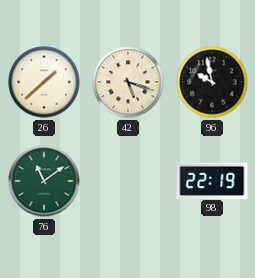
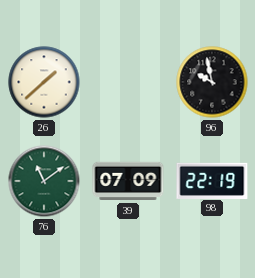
42: 5:18 -> none
39: none -> 07:09
